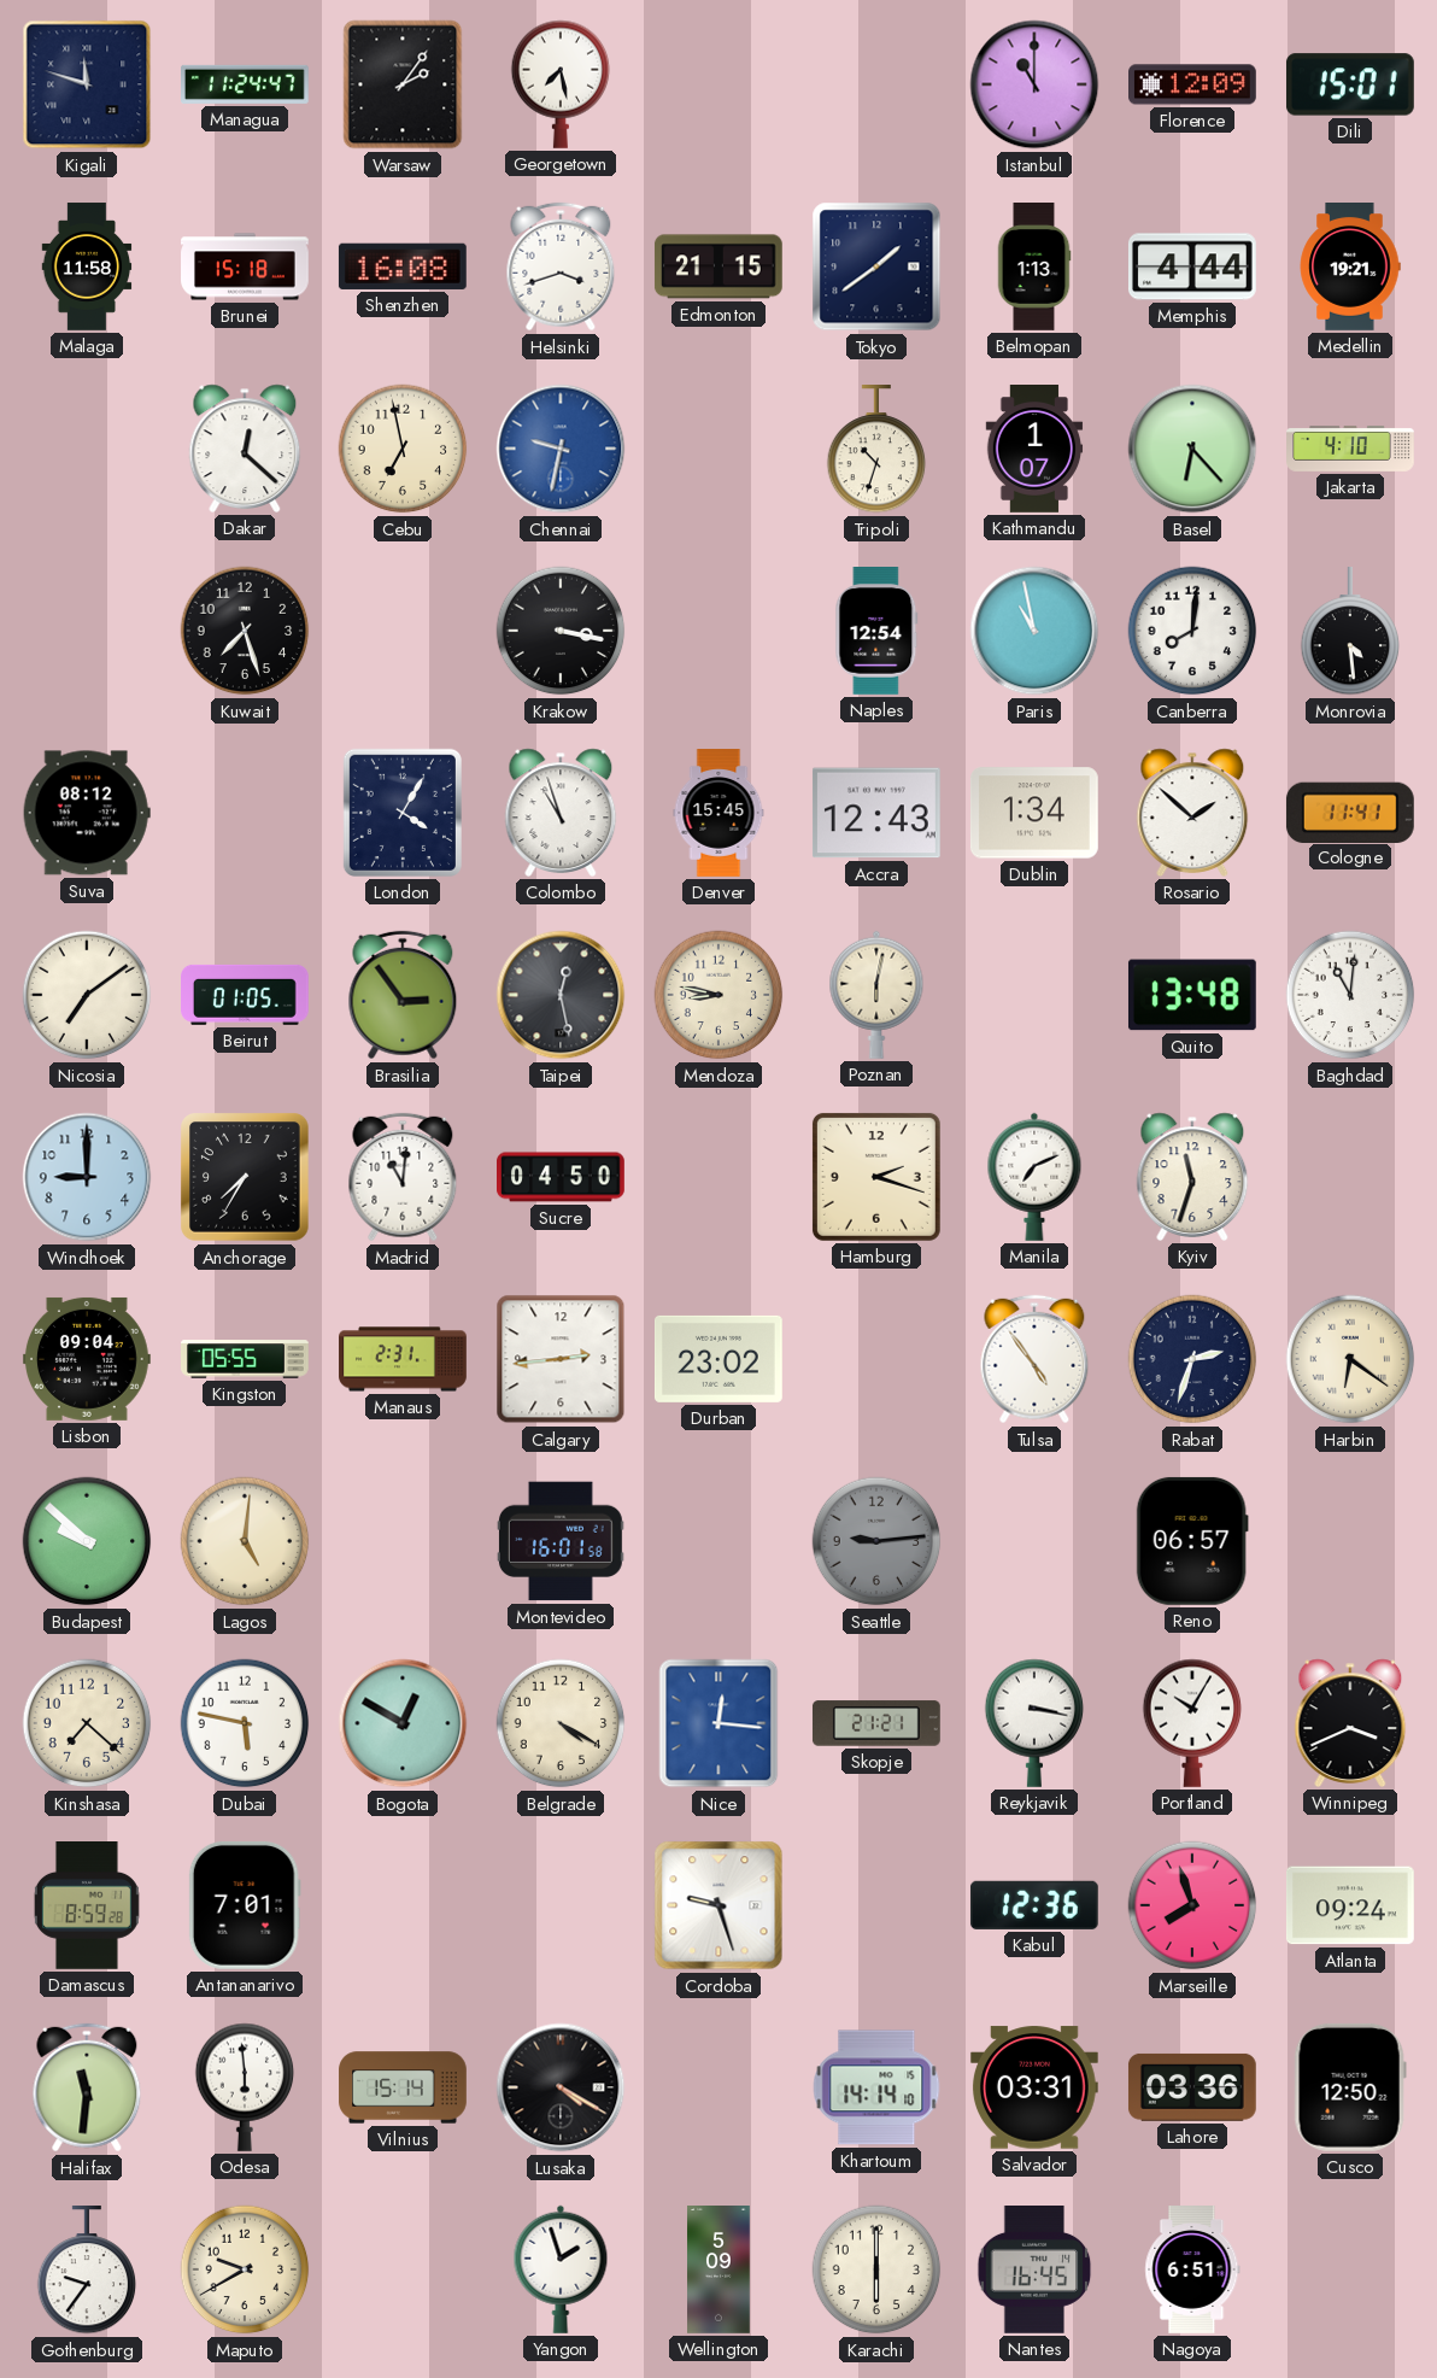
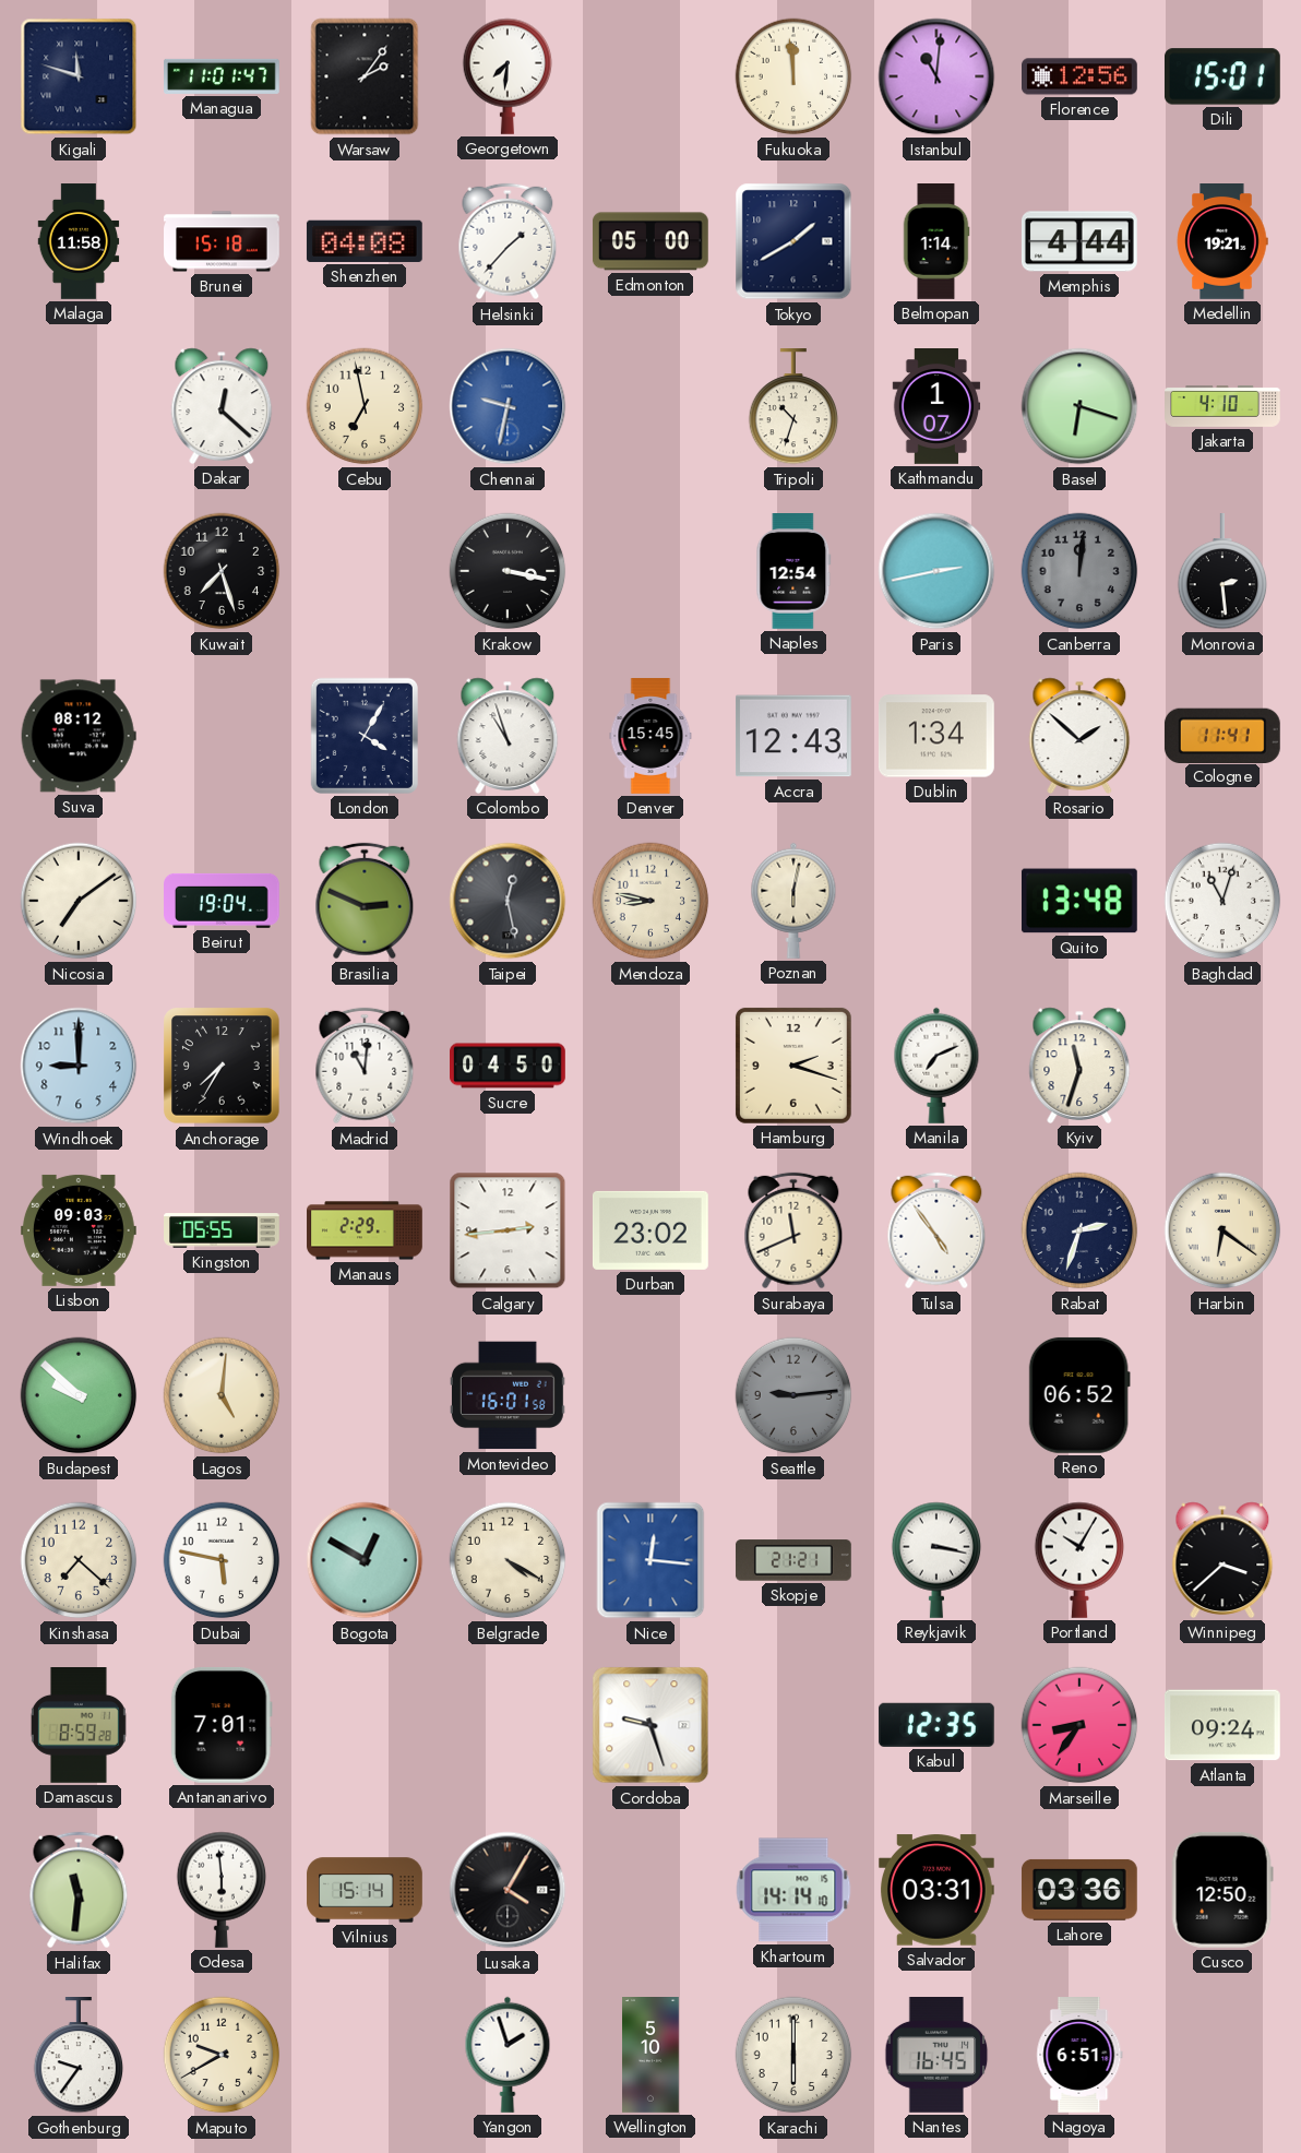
Managua: 11:24 -> 11:01
Georgetown: 7:28 -> 7:31
Fukuoka: none -> 11:59
Istanbul: 11:00 -> 11:01
Florence: 12:09 -> 12:56
Shenzhen: 16:08 -> 04:08
Helsinki: 3:42 -> 1:37
Edmonton: 21:15 -> 05:00
Tokyo: 1:39 -> 1:40
Belmopan: 1:13 -> 1:14
Basel: 6:23 -> 6:18
Paris: 10:58 -> 2:43
Canberra: 8:01 -> 12:01
Canberra dial: white -> grey
Monrovia: 4:29 -> 2:29
Beirut: 01:05 -> 19:04
Brasilia: 2:54 -> 2:49
Baghdad: 11:01 -> 11:03
Lisbon: 09:04 -> 09:03
Manaus: 2:31 -> 2:29
Surabaya: none -> 11:41
Reno: 06:57 -> 06:52
Winnipeg: 3:41 -> 3:38
Kabul: 12:36 -> 12:35
Marseille: 7:57 -> 8:36
Lusaka: 4:20 -> 4:05
Wellington: 5:09 -> 5:10
